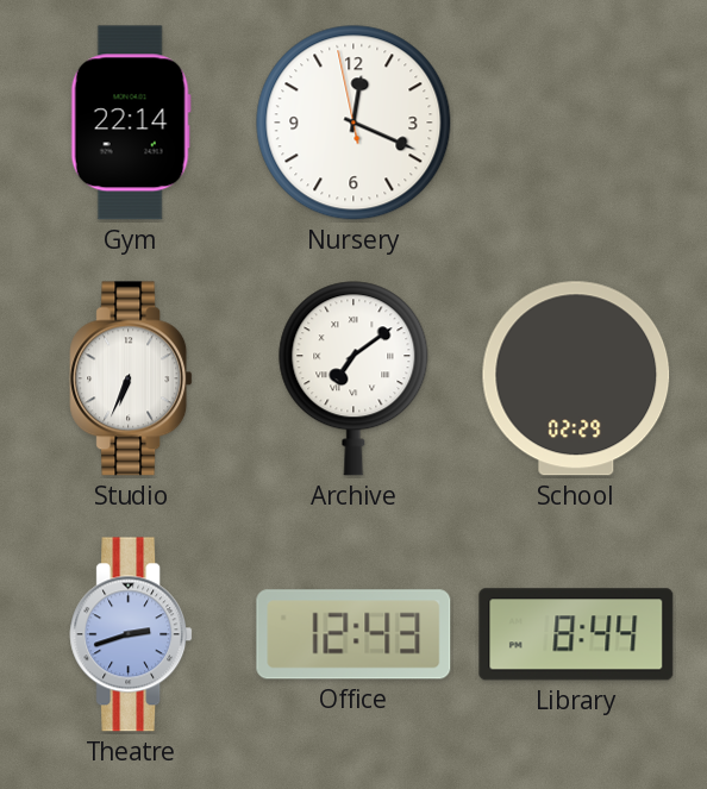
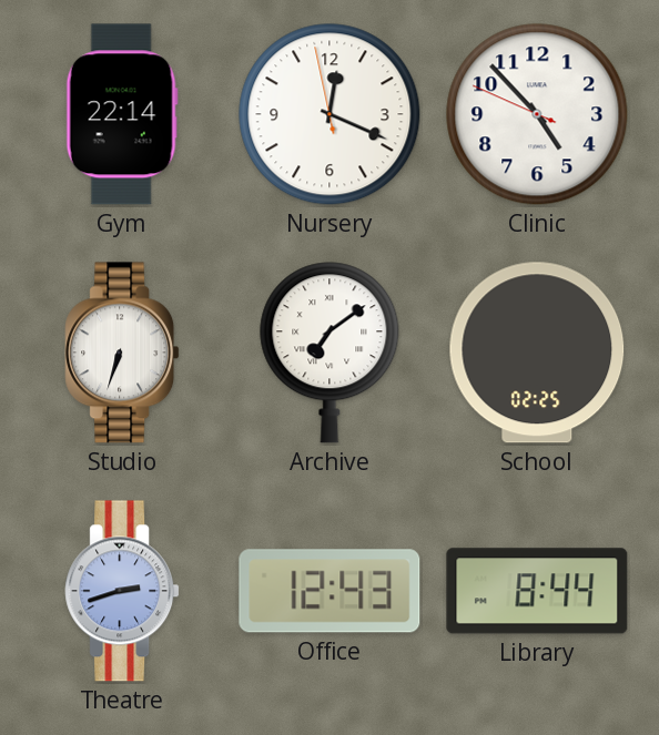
Clinic: none -> 4:52
Studio: 6:34 -> 6:33
School: 02:29 -> 02:25
